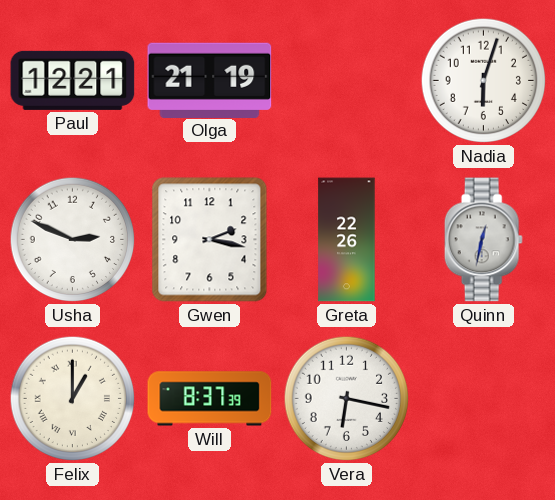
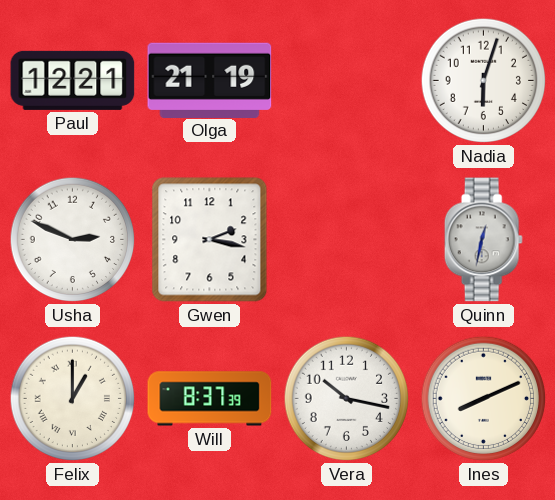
Greta: 22:26 -> none
Vera: 6:17 -> 10:17
Ines: none -> 8:11
